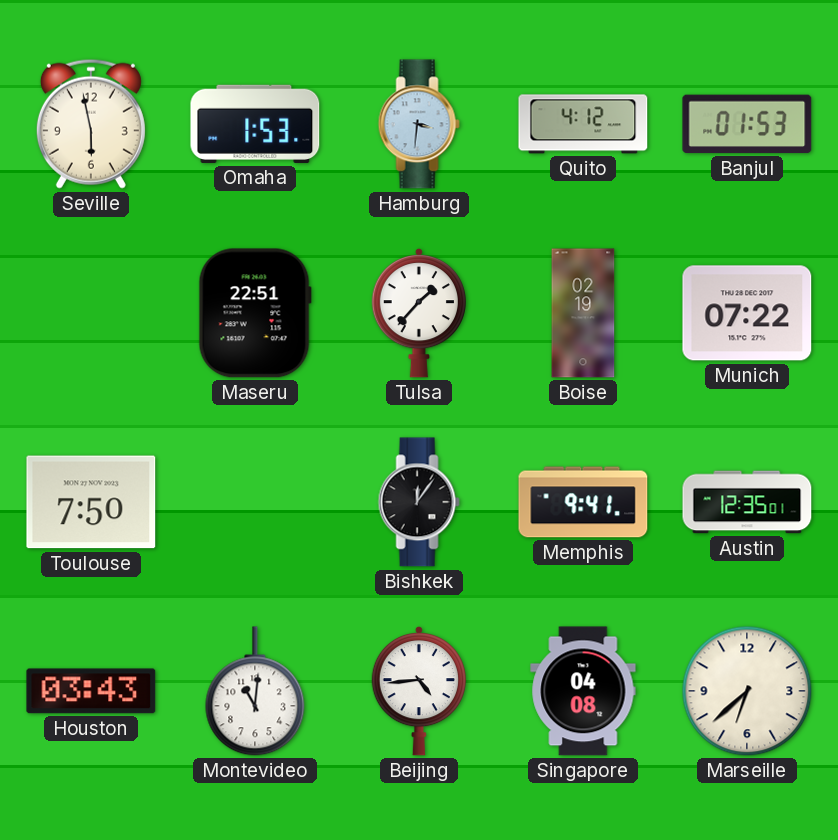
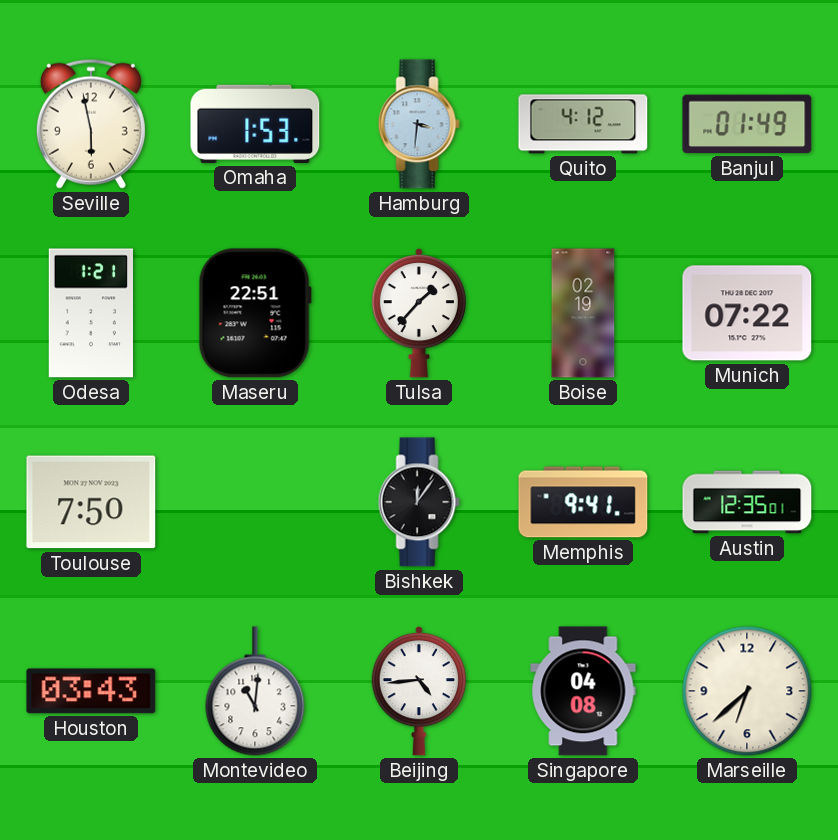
Banjul: 01:53 -> 01:49
Odesa: none -> 1:21
